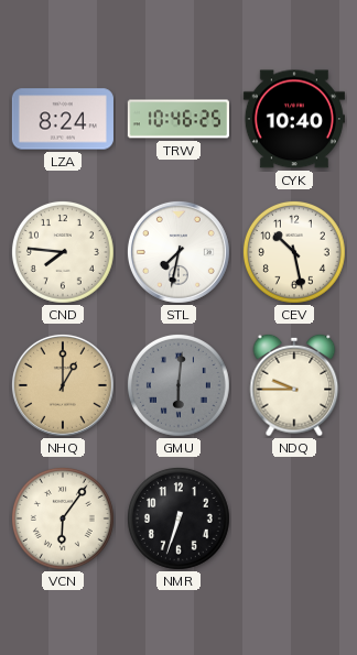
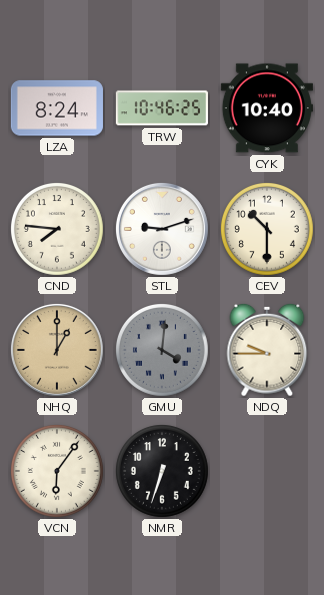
STL: 7:32 -> 9:12
CEV: 10:28 -> 10:30
GMU: 6:01 -> 4:01
